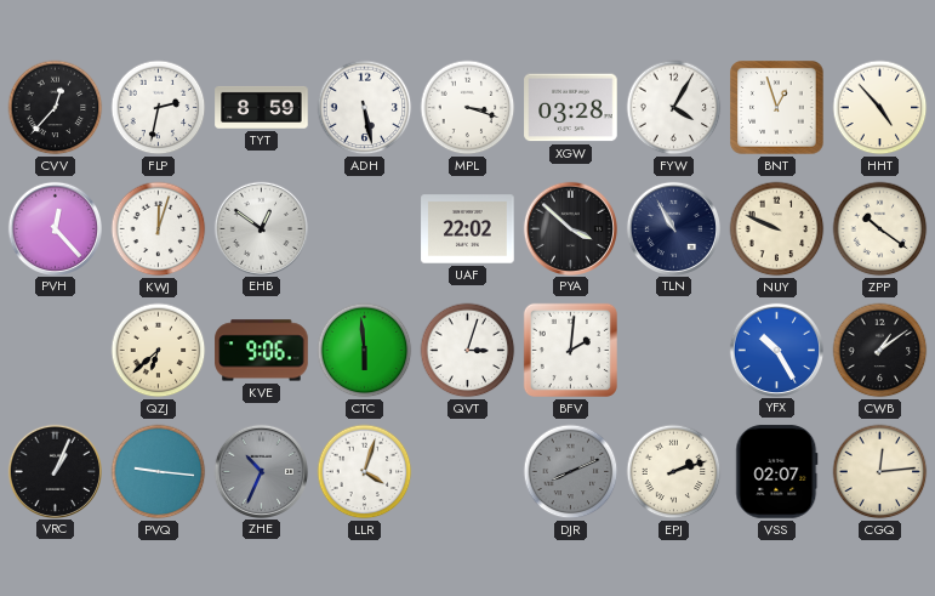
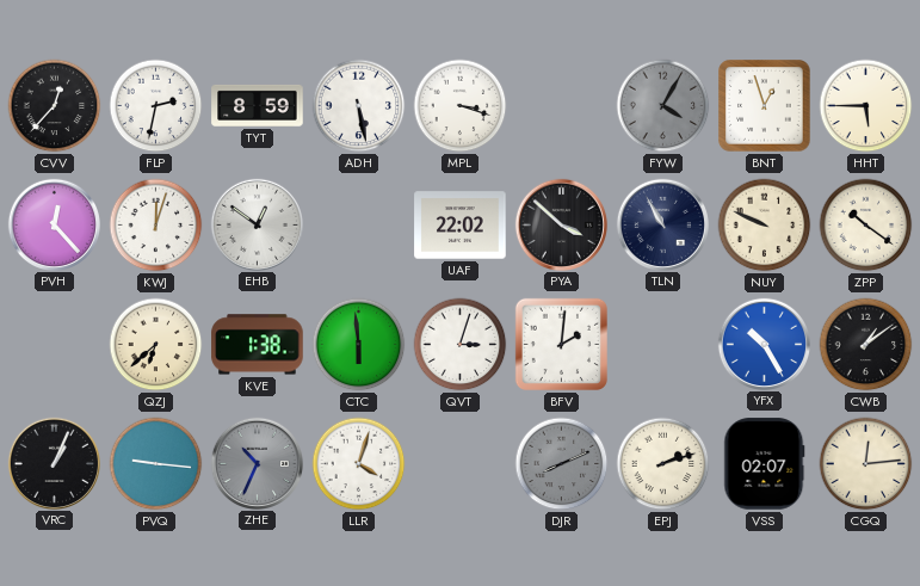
XGW: 03:28 -> none
FYW dial: white -> grey
HHT: 4:53 -> 5:45
KVE: 9:06 -> 1:38
